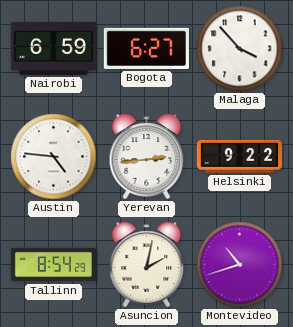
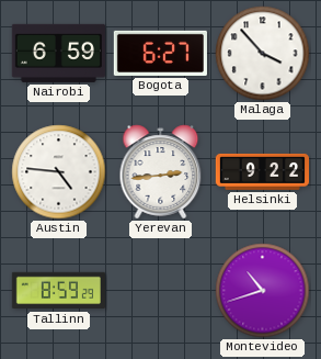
Tallinn: 8:54 -> 8:59
Asuncion: 2:02 -> none
